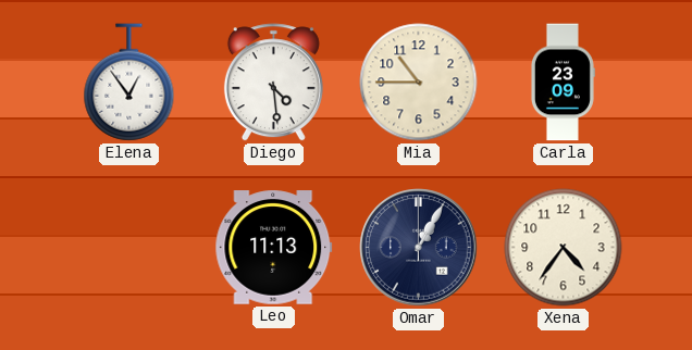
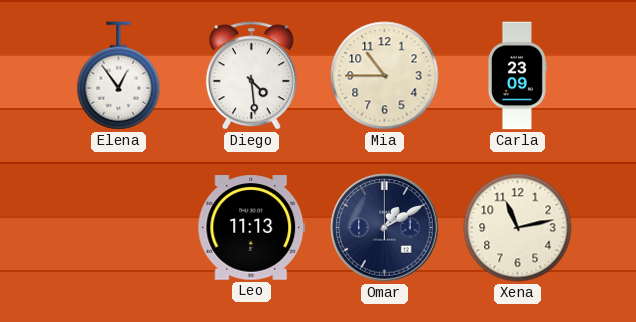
Omar: 1:05 -> 1:10
Xena: 4:36 -> 11:13
